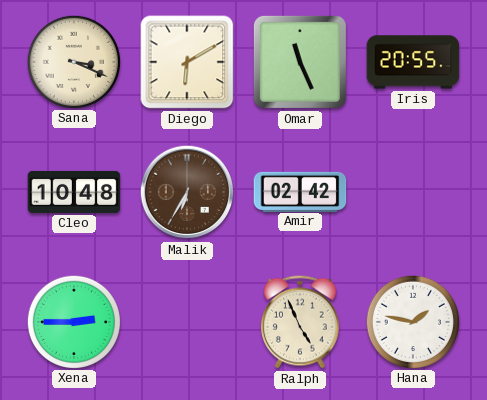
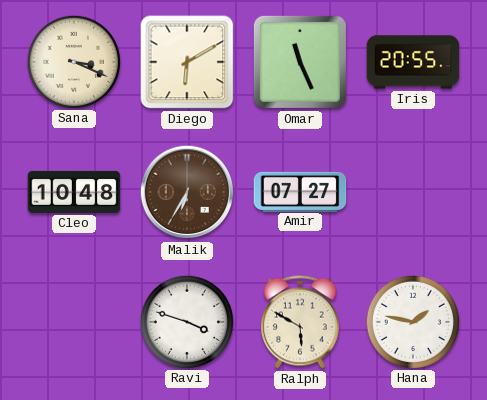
Amir: 02:42 -> 07:27
Xena: 2:45 -> none
Ravi: none -> 3:48
Ralph: 4:56 -> 5:50
